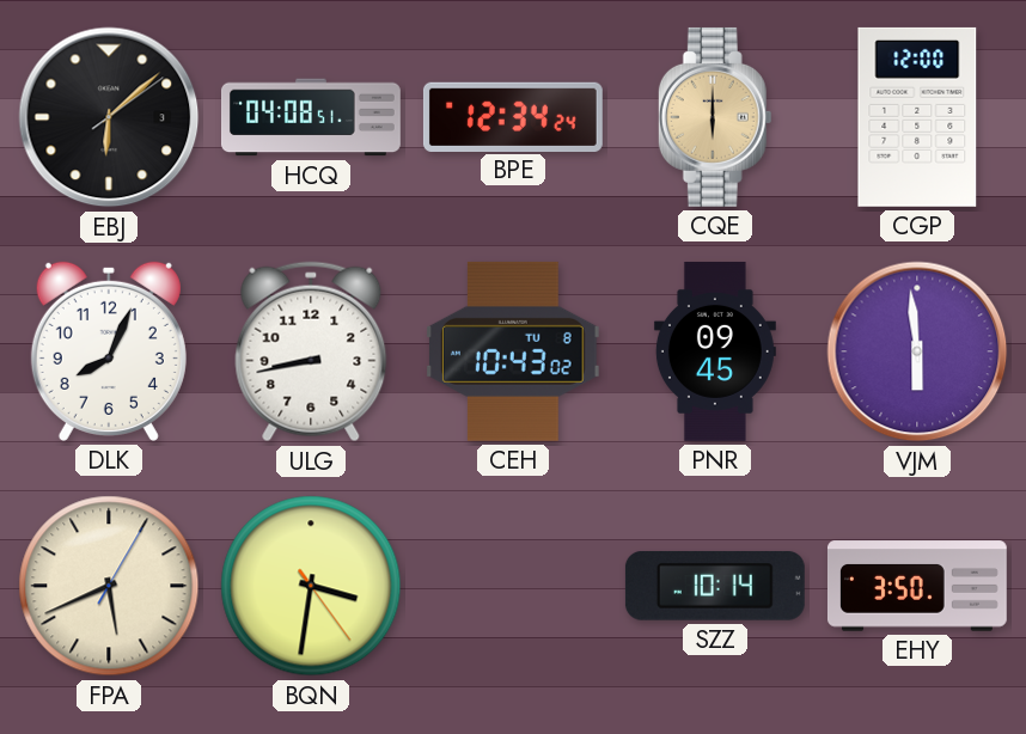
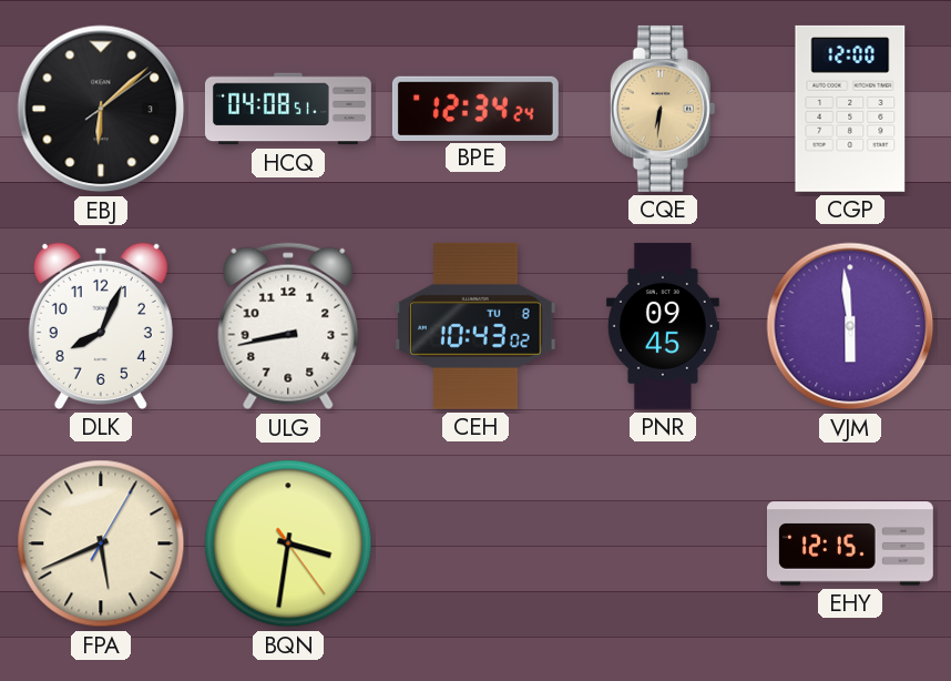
CQE: 6:00 -> 6:31
SZZ: 10:14 -> none
EHY: 3:50 -> 12:15
